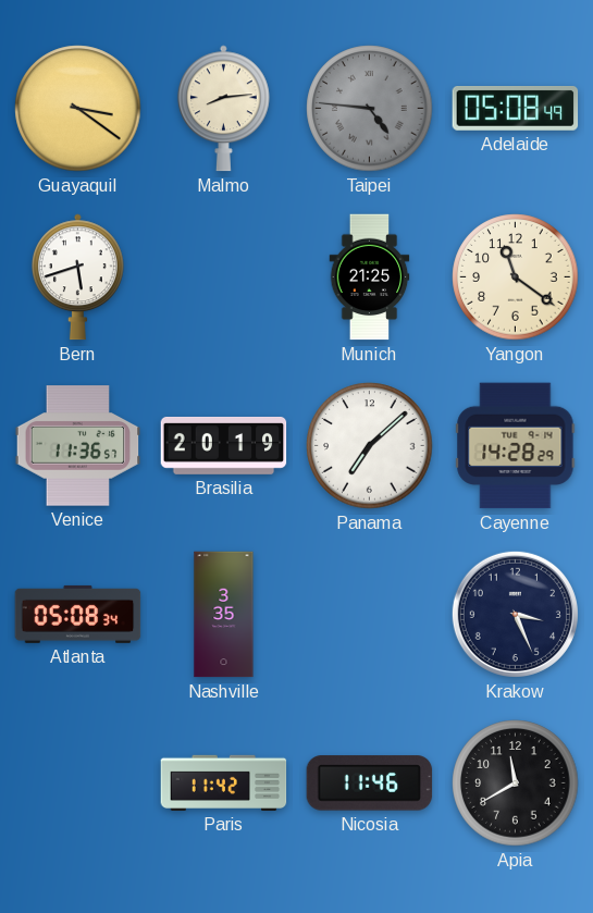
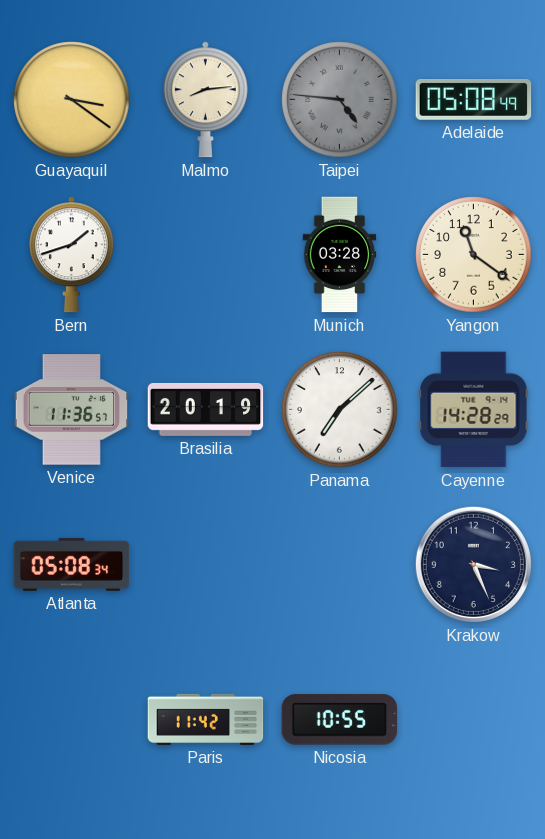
Bern: 5:42 -> 1:42
Munich: 21:25 -> 03:28
Nashville: 3:35 -> none
Nicosia: 11:46 -> 10:55
Apia: 11:40 -> none
